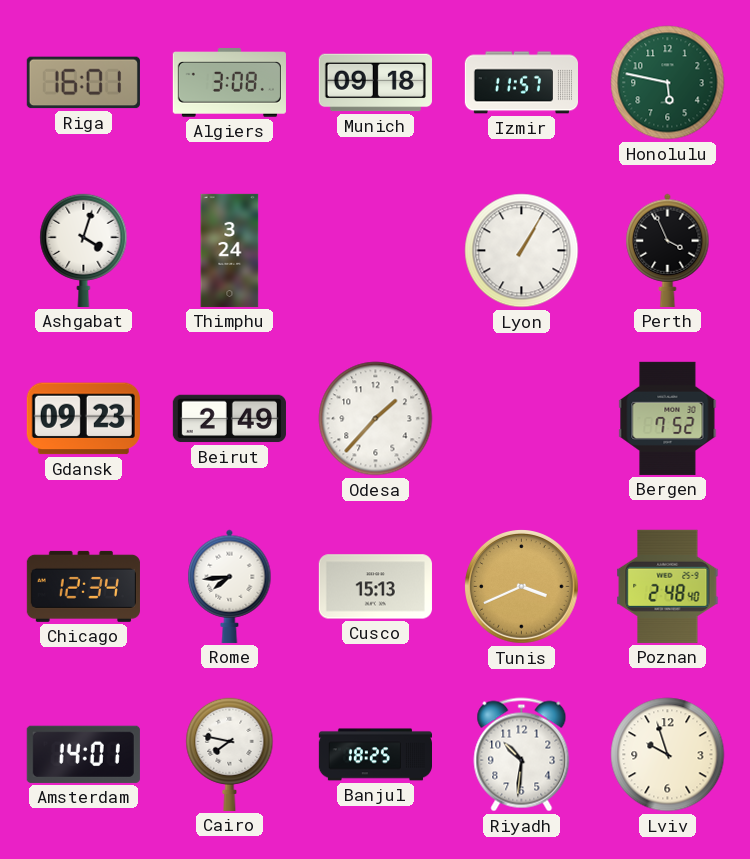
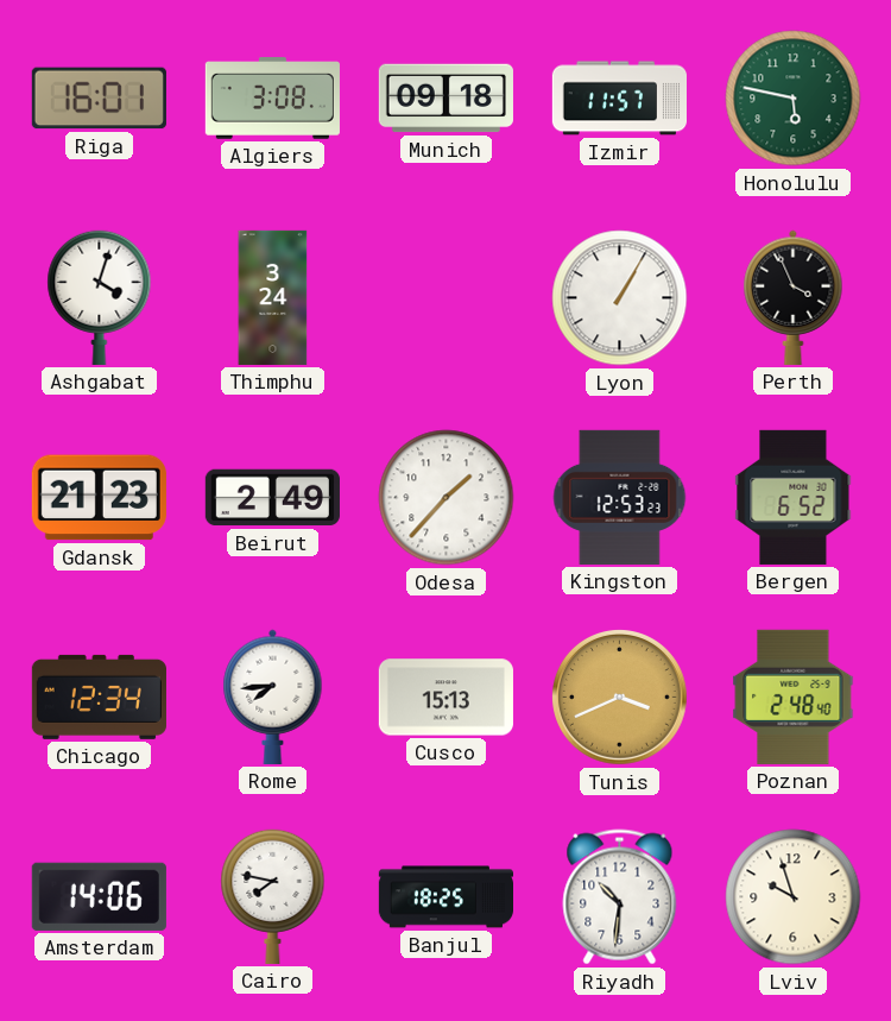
Gdansk: 09:23 -> 21:23
Kingston: none -> 12:53
Bergen: 7:52 -> 6:52
Amsterdam: 14:01 -> 14:06
